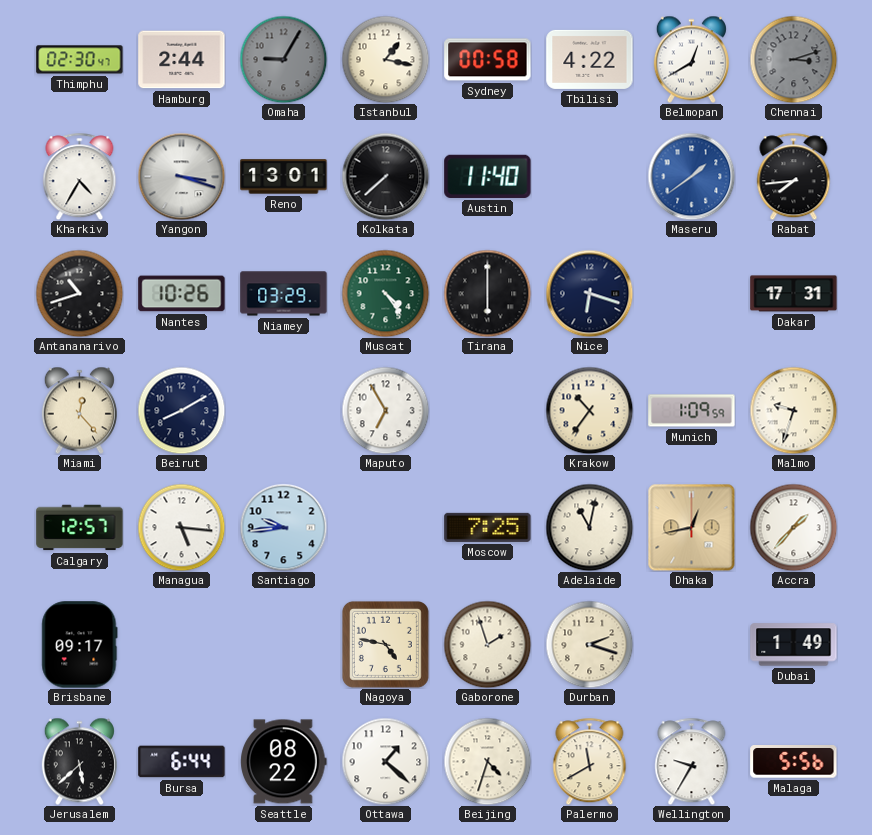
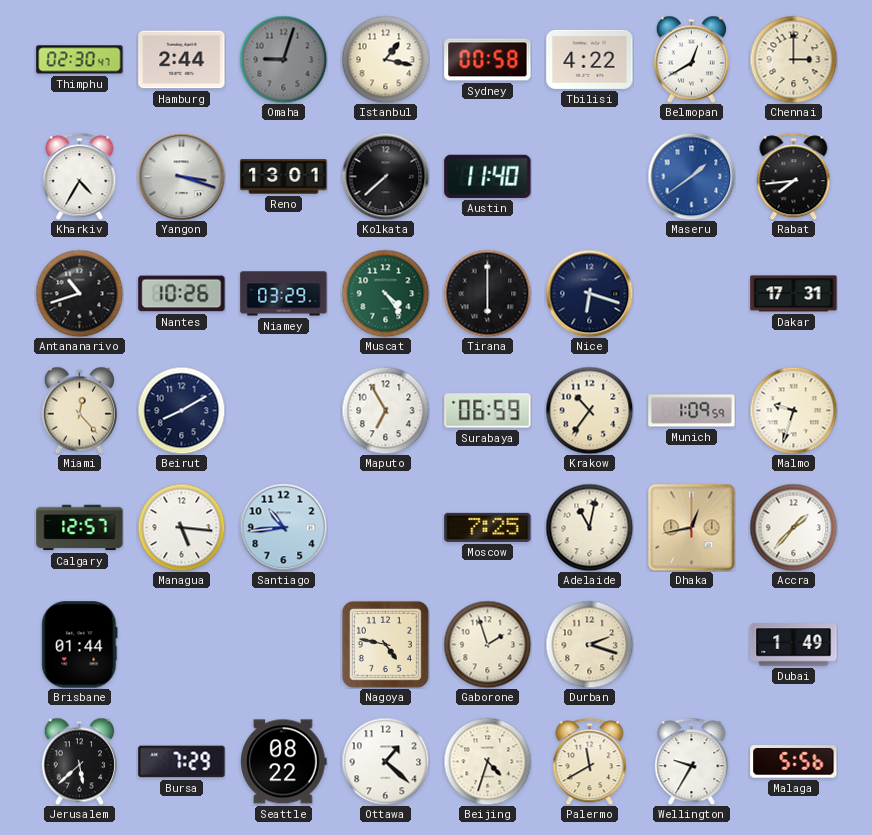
Omaha: 9:05 -> 9:03
Chennai: 3:12 -> 3:00
Chennai dial: grey -> cream
Surabaya: none -> 06:59
Santiago: 9:44 -> 10:44
Brisbane: 09:17 -> 01:44
Bursa: 6:44 -> 7:29
